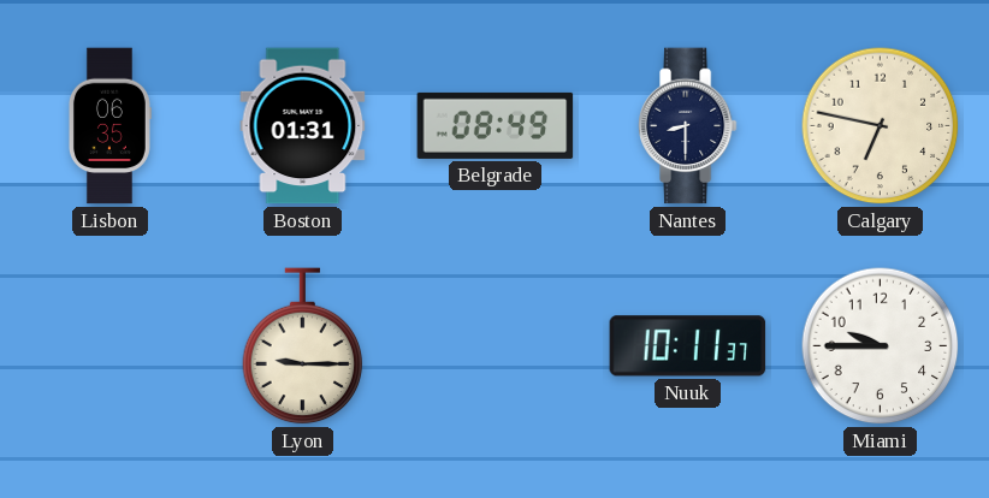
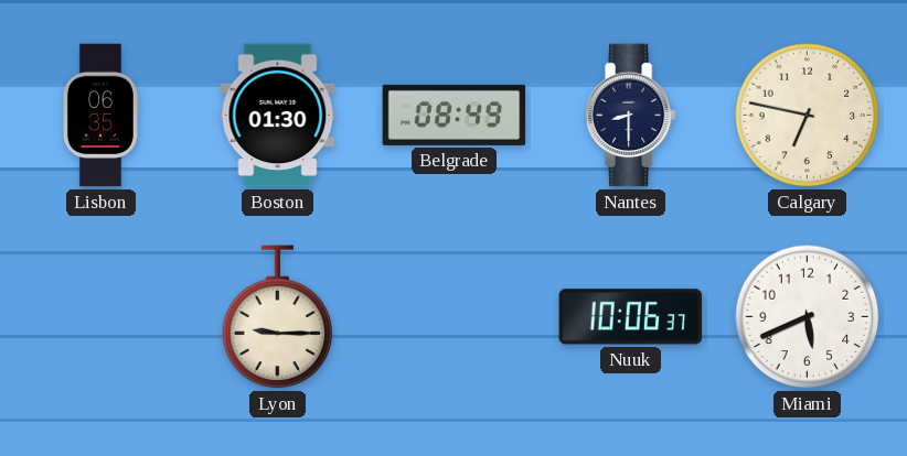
Boston: 01:31 -> 01:30
Nuuk: 10:11 -> 10:06
Miami: 9:45 -> 5:41
